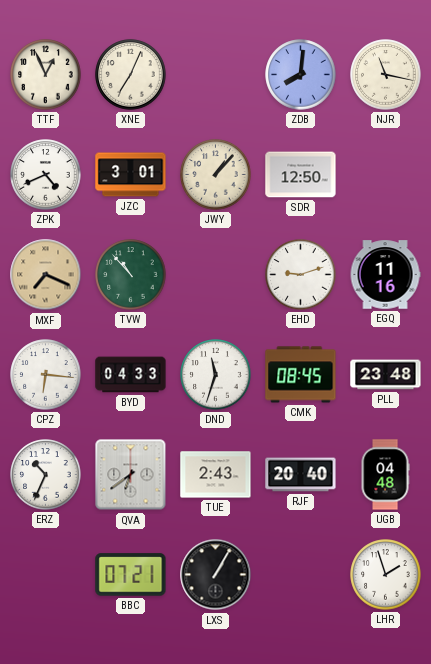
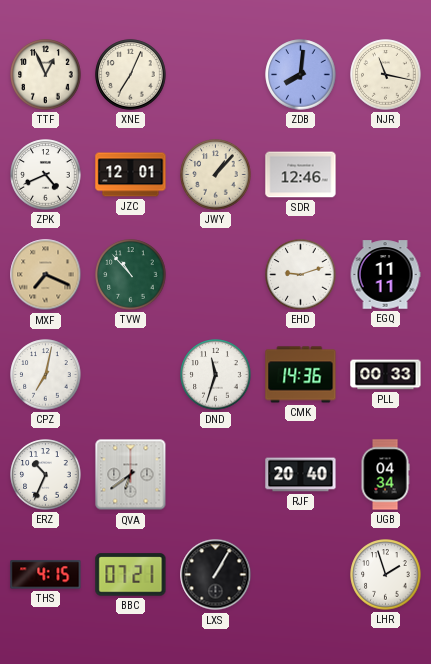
JZC: 3:01 -> 12:01
SDR: 12:50 -> 12:46
EGQ: 11:16 -> 11:11
CPZ: 6:16 -> 7:02
BYD: 04:33 -> none
CMK: 08:45 -> 14:36
PLL: 23:48 -> 00:33
TUE: 2:43 -> none
UGB: 04:48 -> 04:34
THS: none -> 4:15
